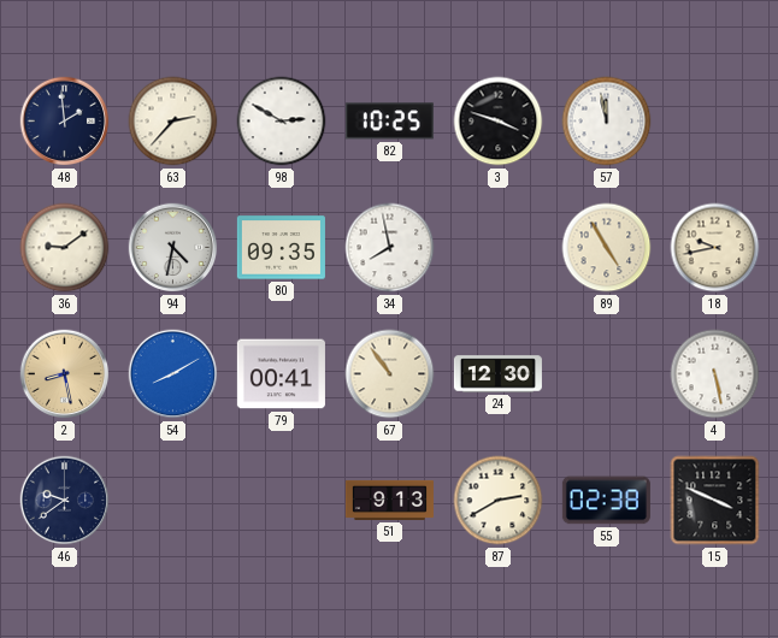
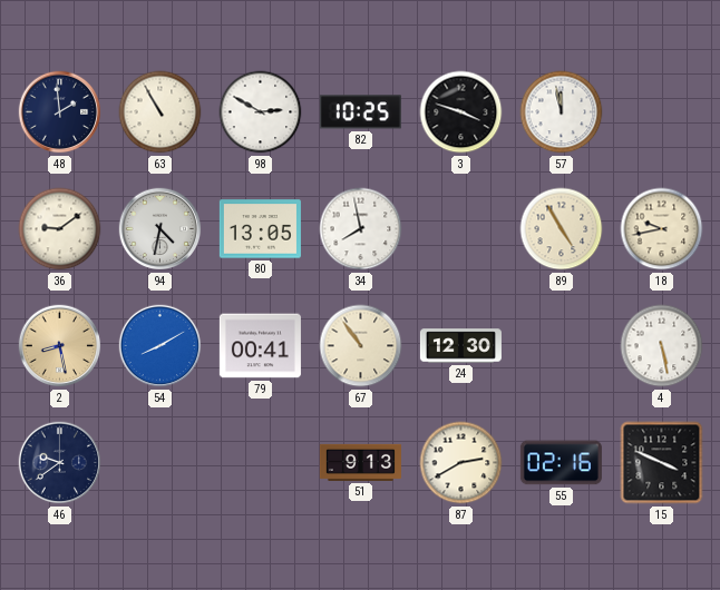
63: 2:37 -> 10:55
80: 09:35 -> 13:05
55: 02:38 -> 02:16
